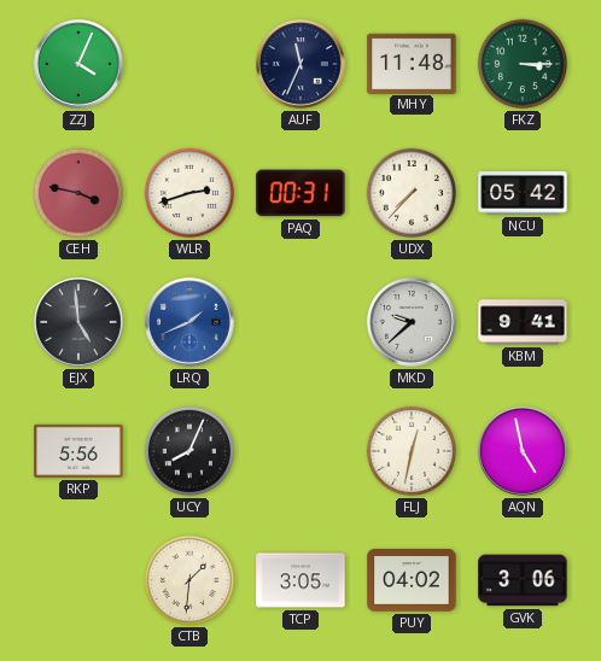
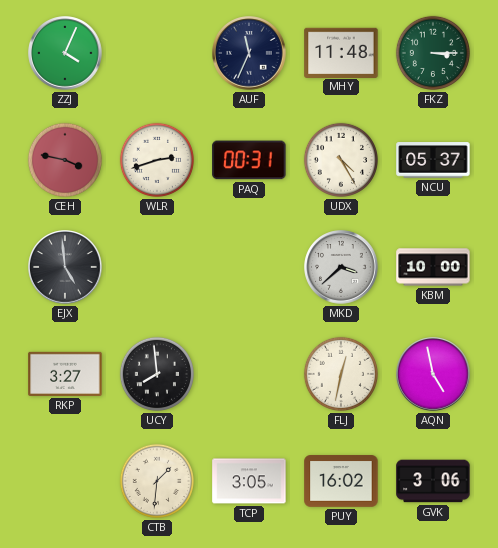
UDX: 7:37 -> 4:25
NCU: 05:42 -> 05:37
LRQ: 1:41 -> none
MKD: 9:38 -> 3:38
KBM: 9:41 -> 10:00
RKP: 5:56 -> 3:27
UCY: 8:04 -> 7:59
PUY: 04:02 -> 16:02
